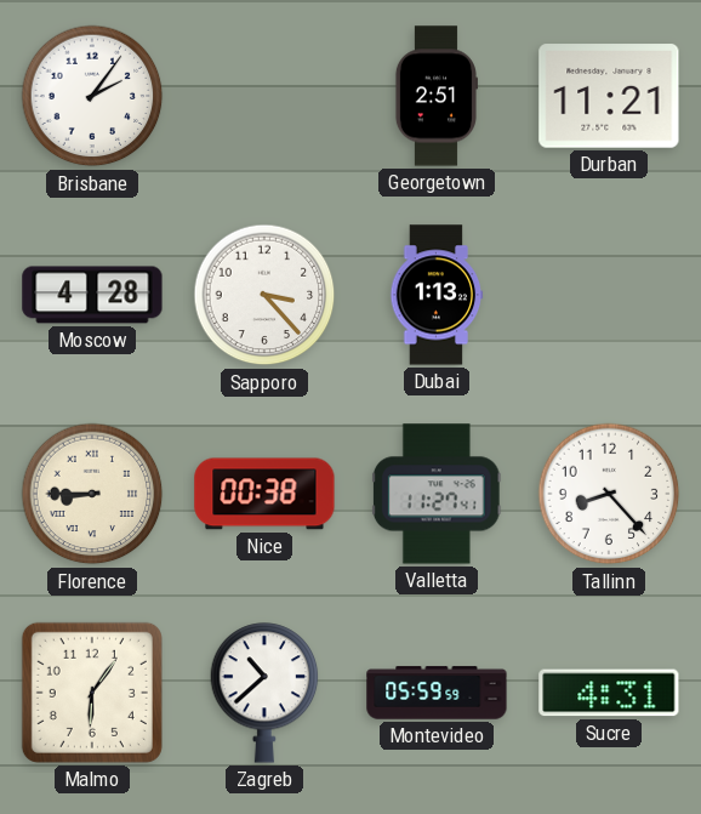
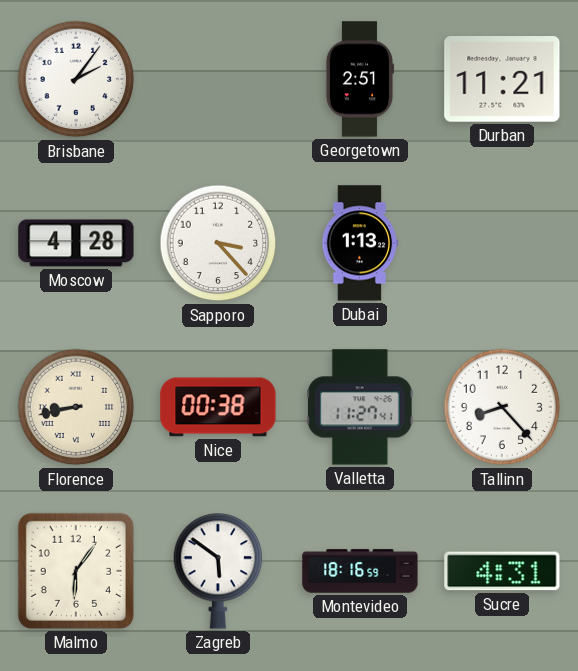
Florence: 8:45 -> 8:43
Zagreb: 10:38 -> 5:51
Montevideo: 05:59 -> 18:16
